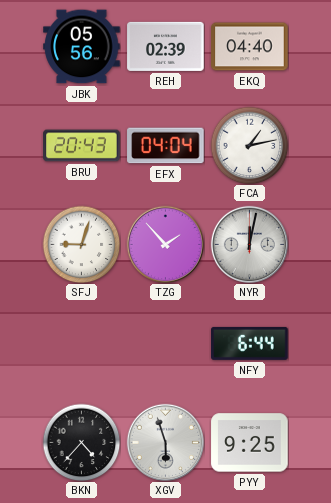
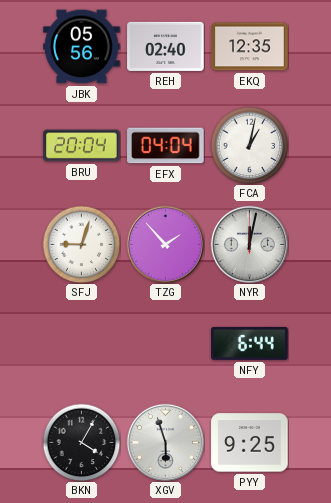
REH: 02:39 -> 02:40
EKQ: 04:40 -> 12:35
BRU: 20:43 -> 20:04
FCA: 1:13 -> 1:02
BKN: 4:37 -> 4:05
